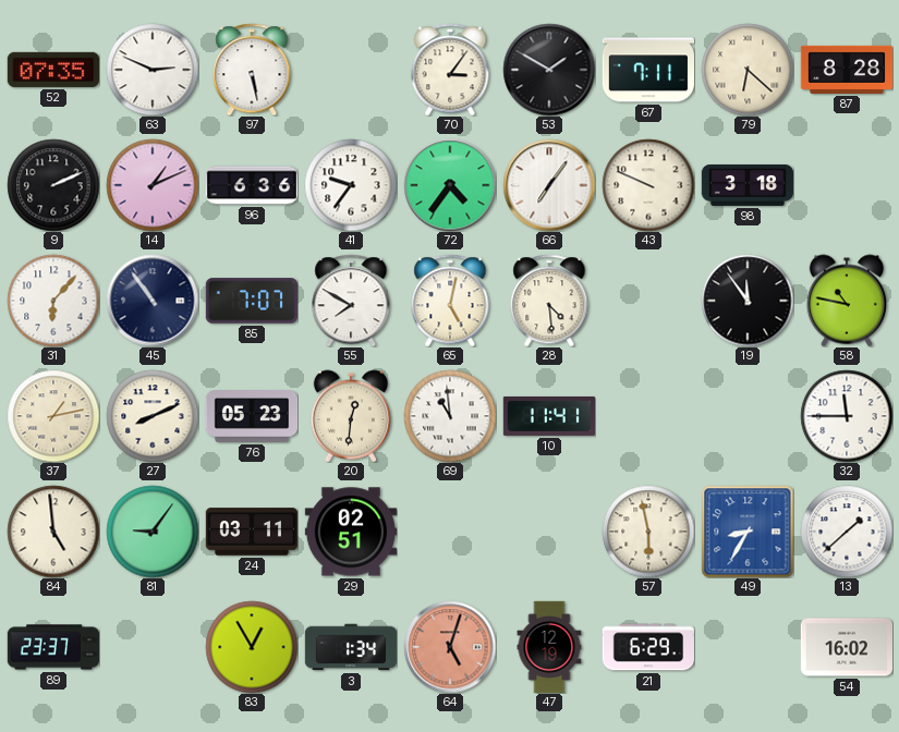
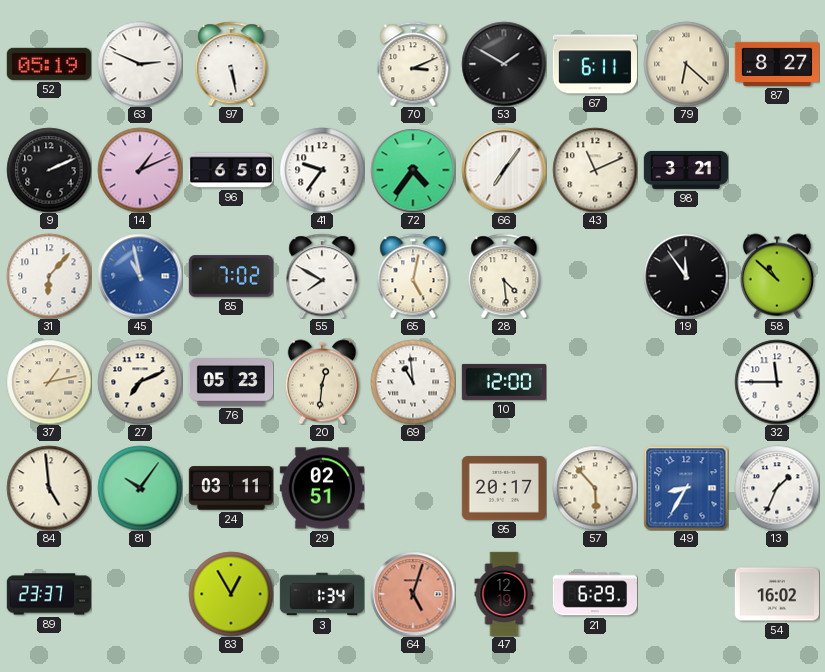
52: 07:35 -> 05:19
70: 3:06 -> 3:11
67: 7:11 -> 6:11
87: 8:28 -> 8:27
96: 6:36 -> 6:50
43: 9:49 -> 11:11
98: 3:18 -> 3:21
45: 10:54 -> 10:58
45 dial: navy -> blue
85: 7:07 -> 7:02
58: 10:47 -> 10:52
27: 8:11 -> 7:11
10: 11:41 -> 12:00
81: 9:06 -> 10:06
95: none -> 20:17
57: 5:58 -> 5:53
13: 1:38 -> 1:34
